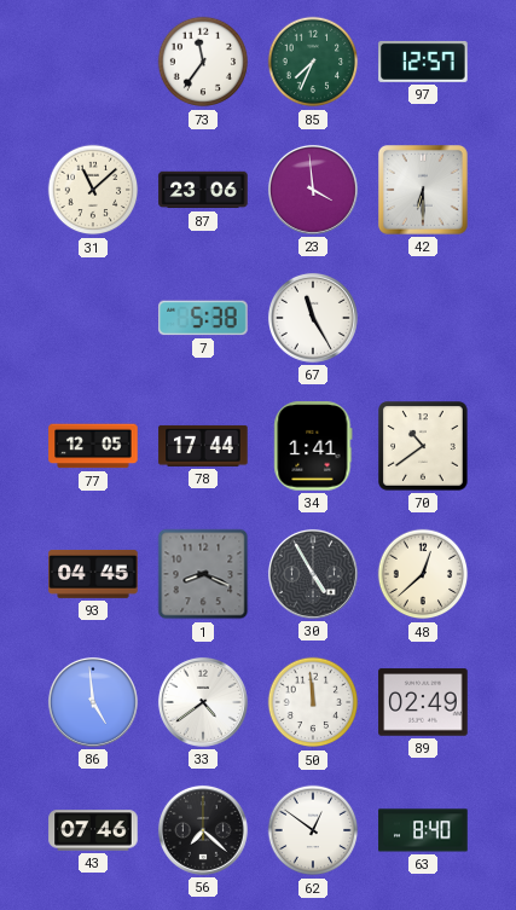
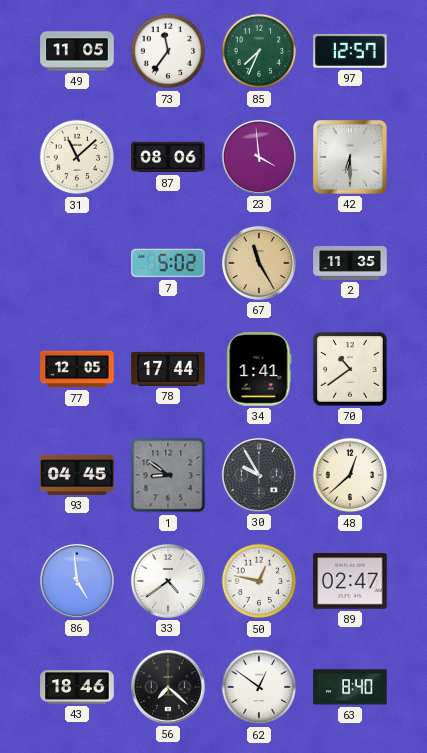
49: none -> 11:05
87: 23:06 -> 08:06
7: 5:38 -> 5:02
67 dial: white -> champagne
2: none -> 11:35
1: 8:19 -> 8:51
30: 4:55 -> 9:55
50: 11:59 -> 12:47
89: 02:49 -> 02:47
43: 07:46 -> 18:46
